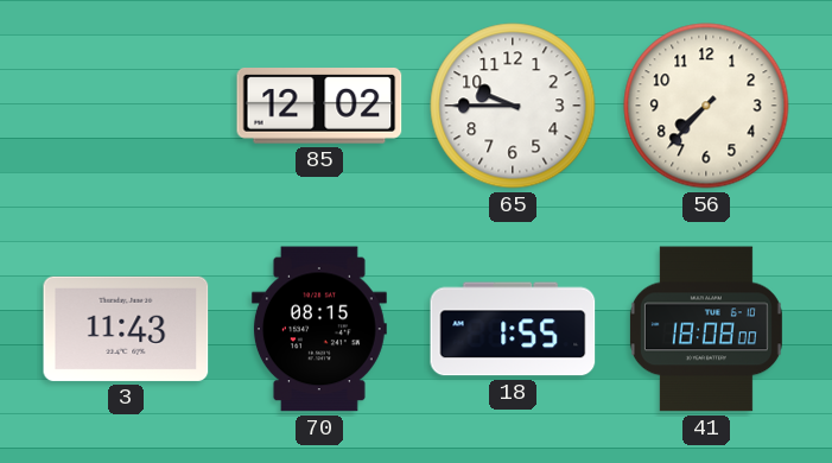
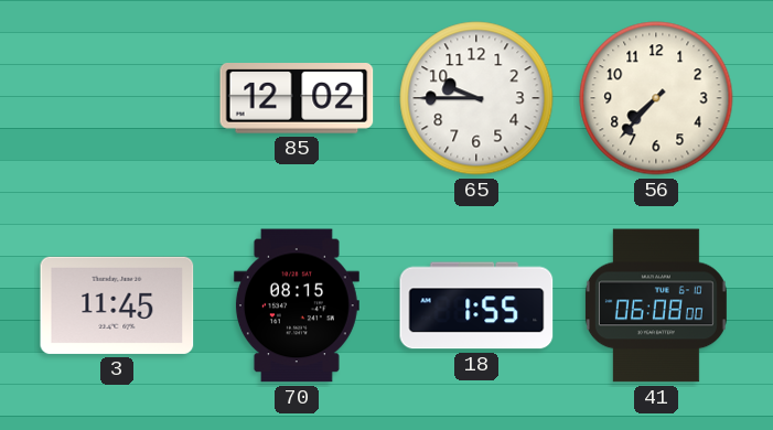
3: 11:43 -> 11:45
41: 18:08 -> 06:08
